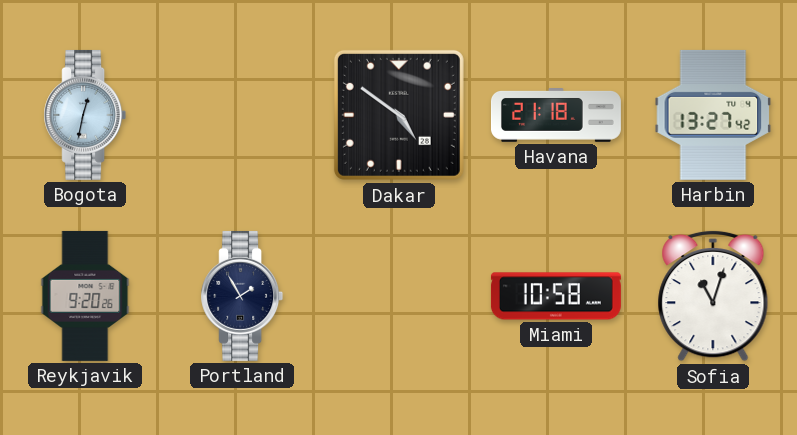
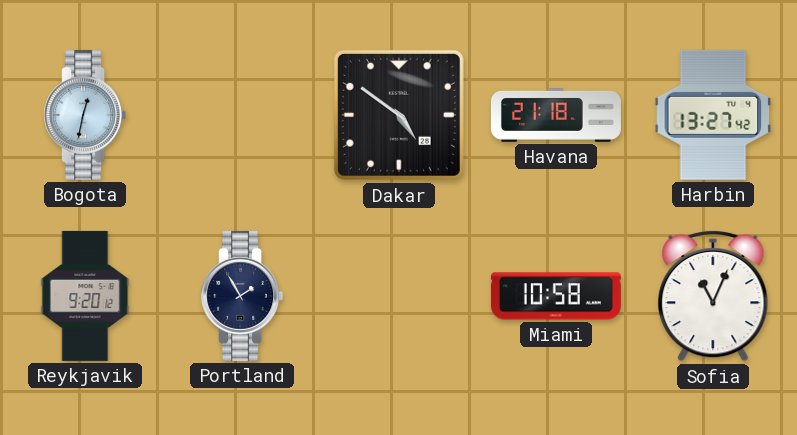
Reykjavik: 9:20:26 -> 9:20:12
Sofia: 11:03 -> 11:04
